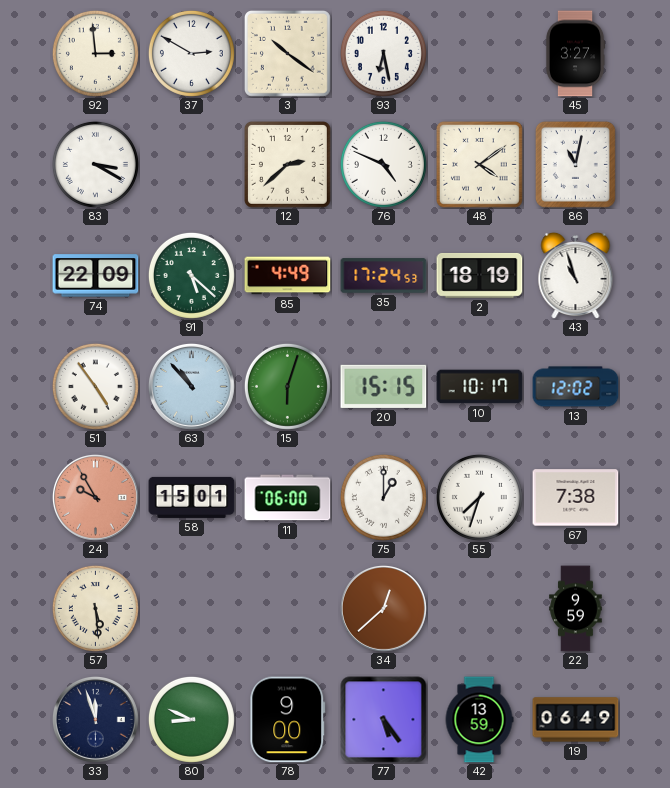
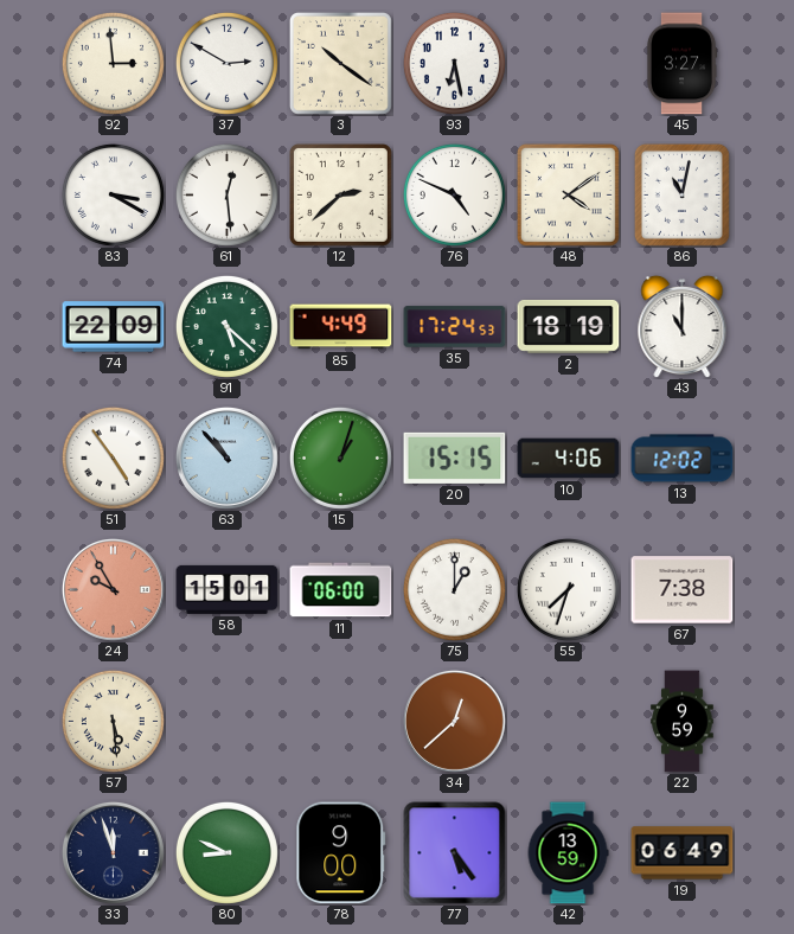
61: none -> 12:29
43: 10:57 -> 11:00
15: 6:03 -> 1:03
10: 10:17 -> 4:06
